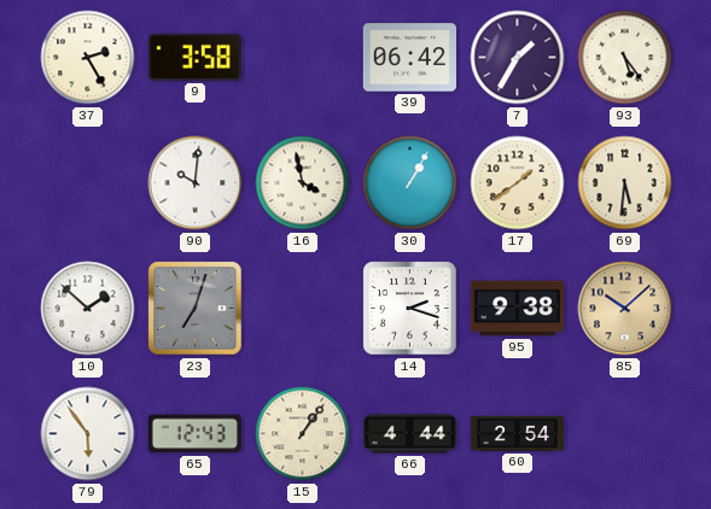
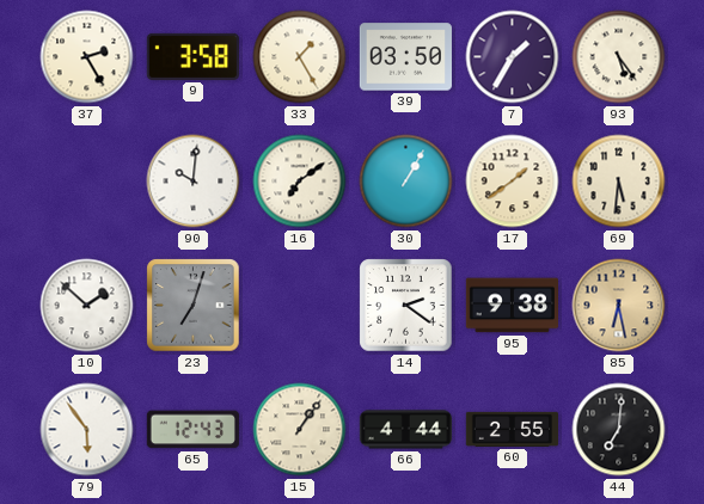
33: none -> 1:25
39: 06:42 -> 03:50
16: 3:58 -> 7:09
14: 2:18 -> 2:21
85: 10:08 -> 6:28
60: 2:54 -> 2:55
44: none -> 7:01
